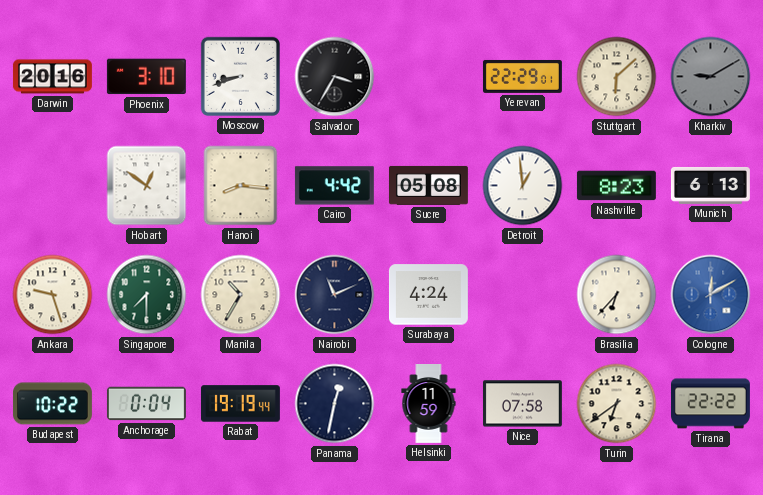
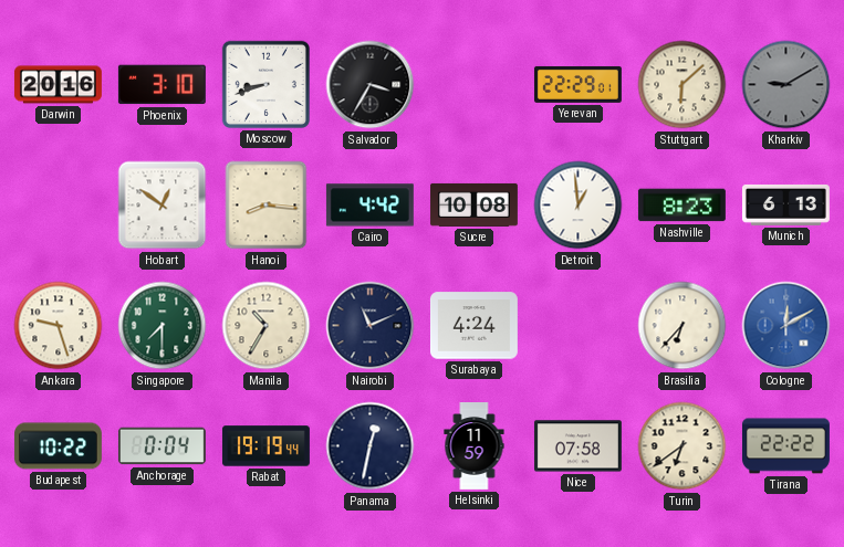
Sucre: 05:08 -> 10:08
